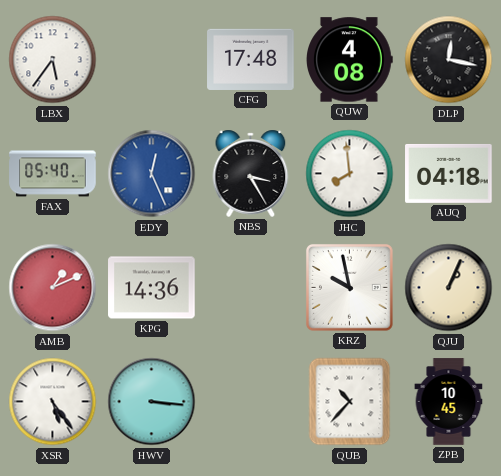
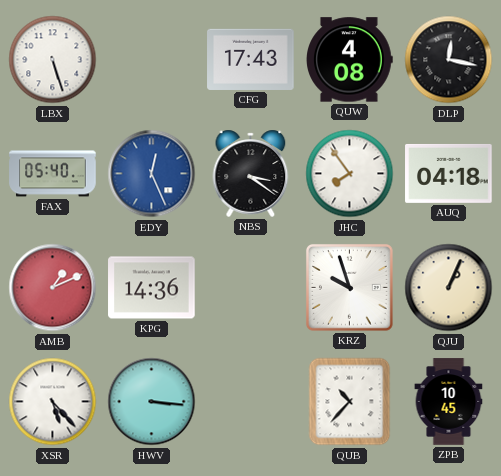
LBX: 5:36 -> 5:27
CFG: 17:48 -> 17:43
NBS: 3:25 -> 3:21
JHC: 7:59 -> 7:54
KRZ: 9:58 -> 9:57
XSR: 5:24 -> 5:23
